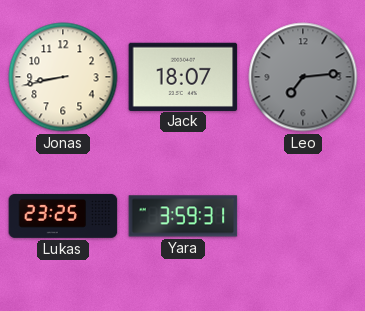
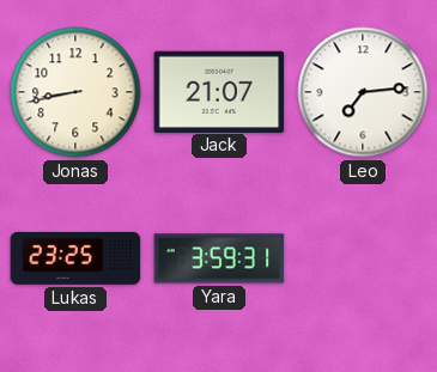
Jack: 18:07 -> 21:07
Leo dial: grey -> white
